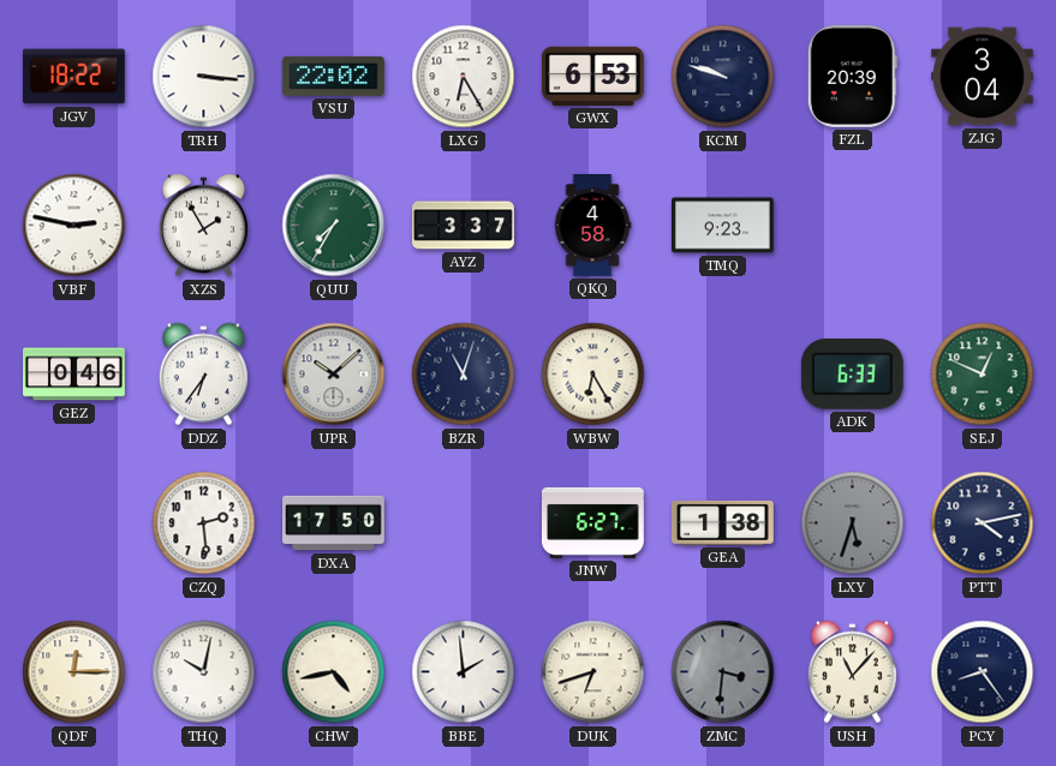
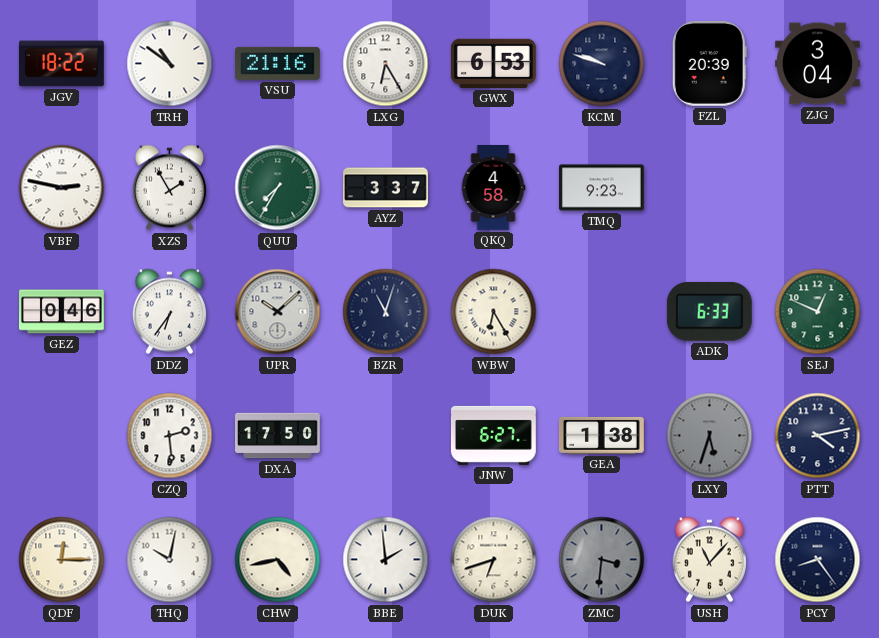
TRH: 3:16 -> 10:51
VSU: 22:02 -> 21:16
